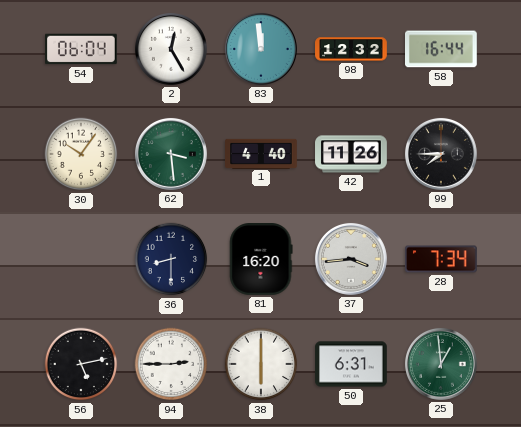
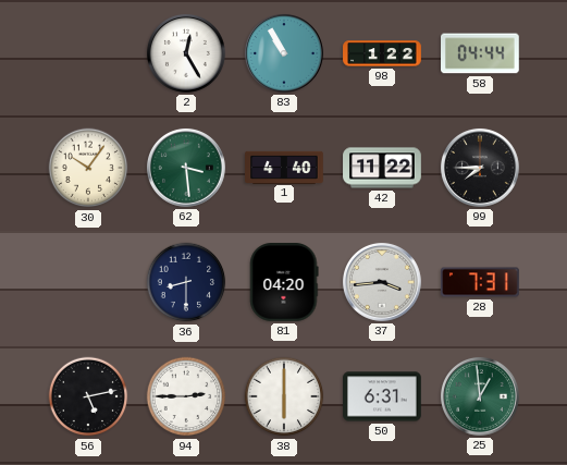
54: 06:04 -> none
83: 11:59 -> 10:55
98: 12:32 -> 1:22
58: 16:44 -> 04:44
42: 11:26 -> 11:22
81: 16:20 -> 04:20
28: 7:34 -> 7:31
